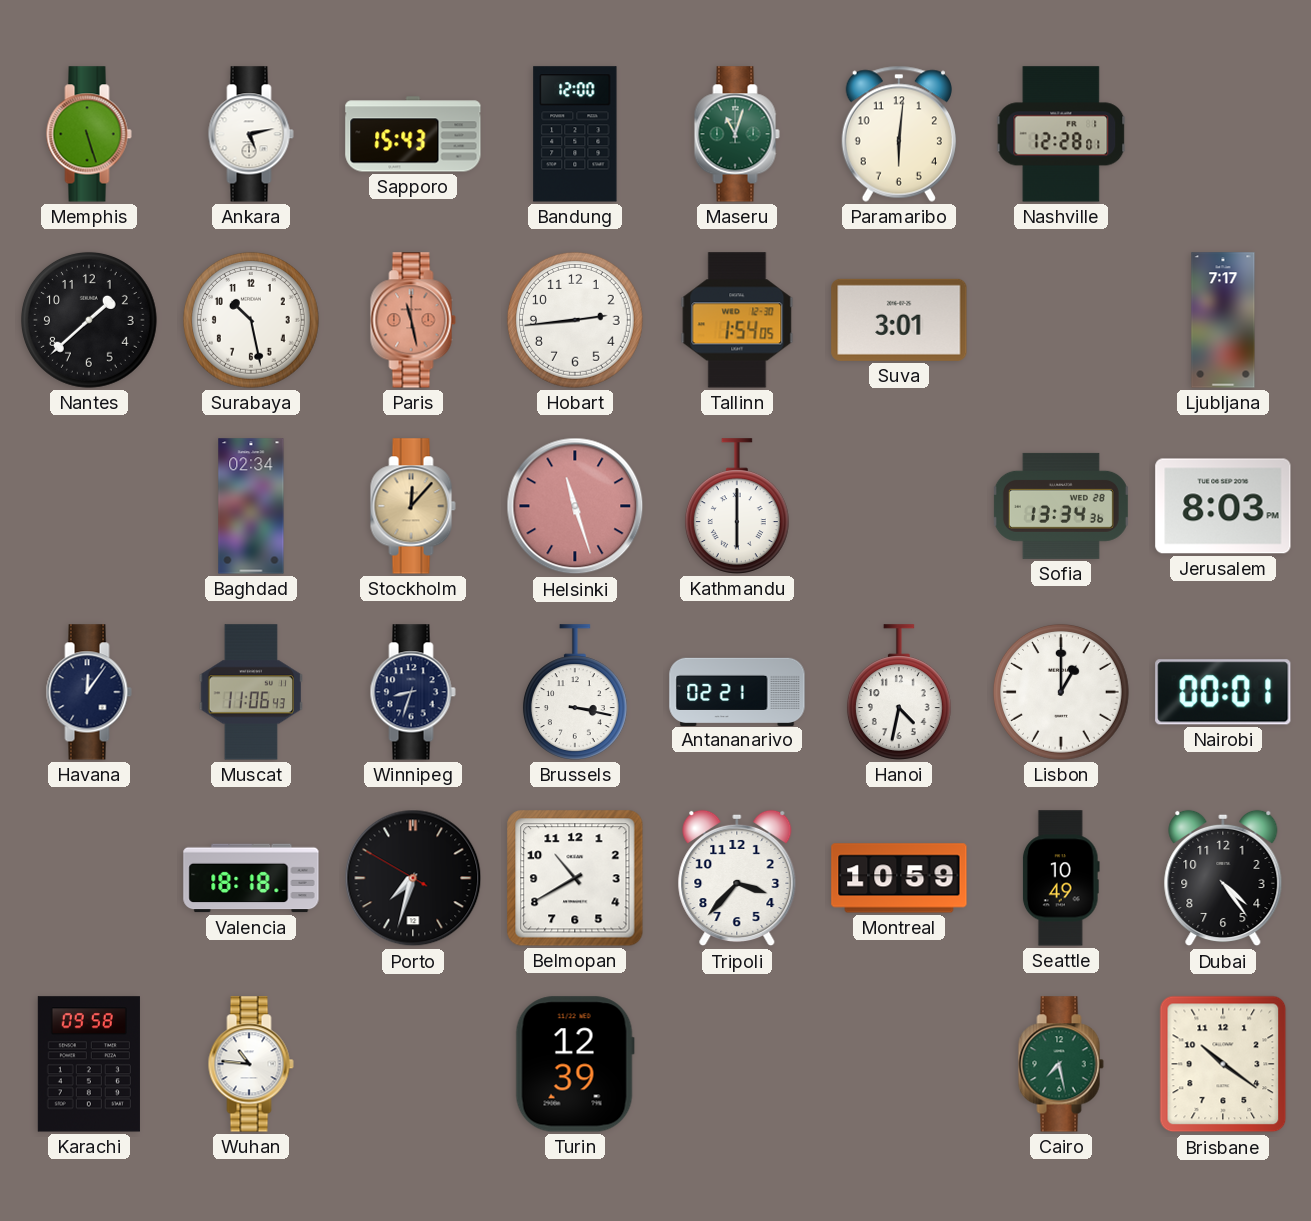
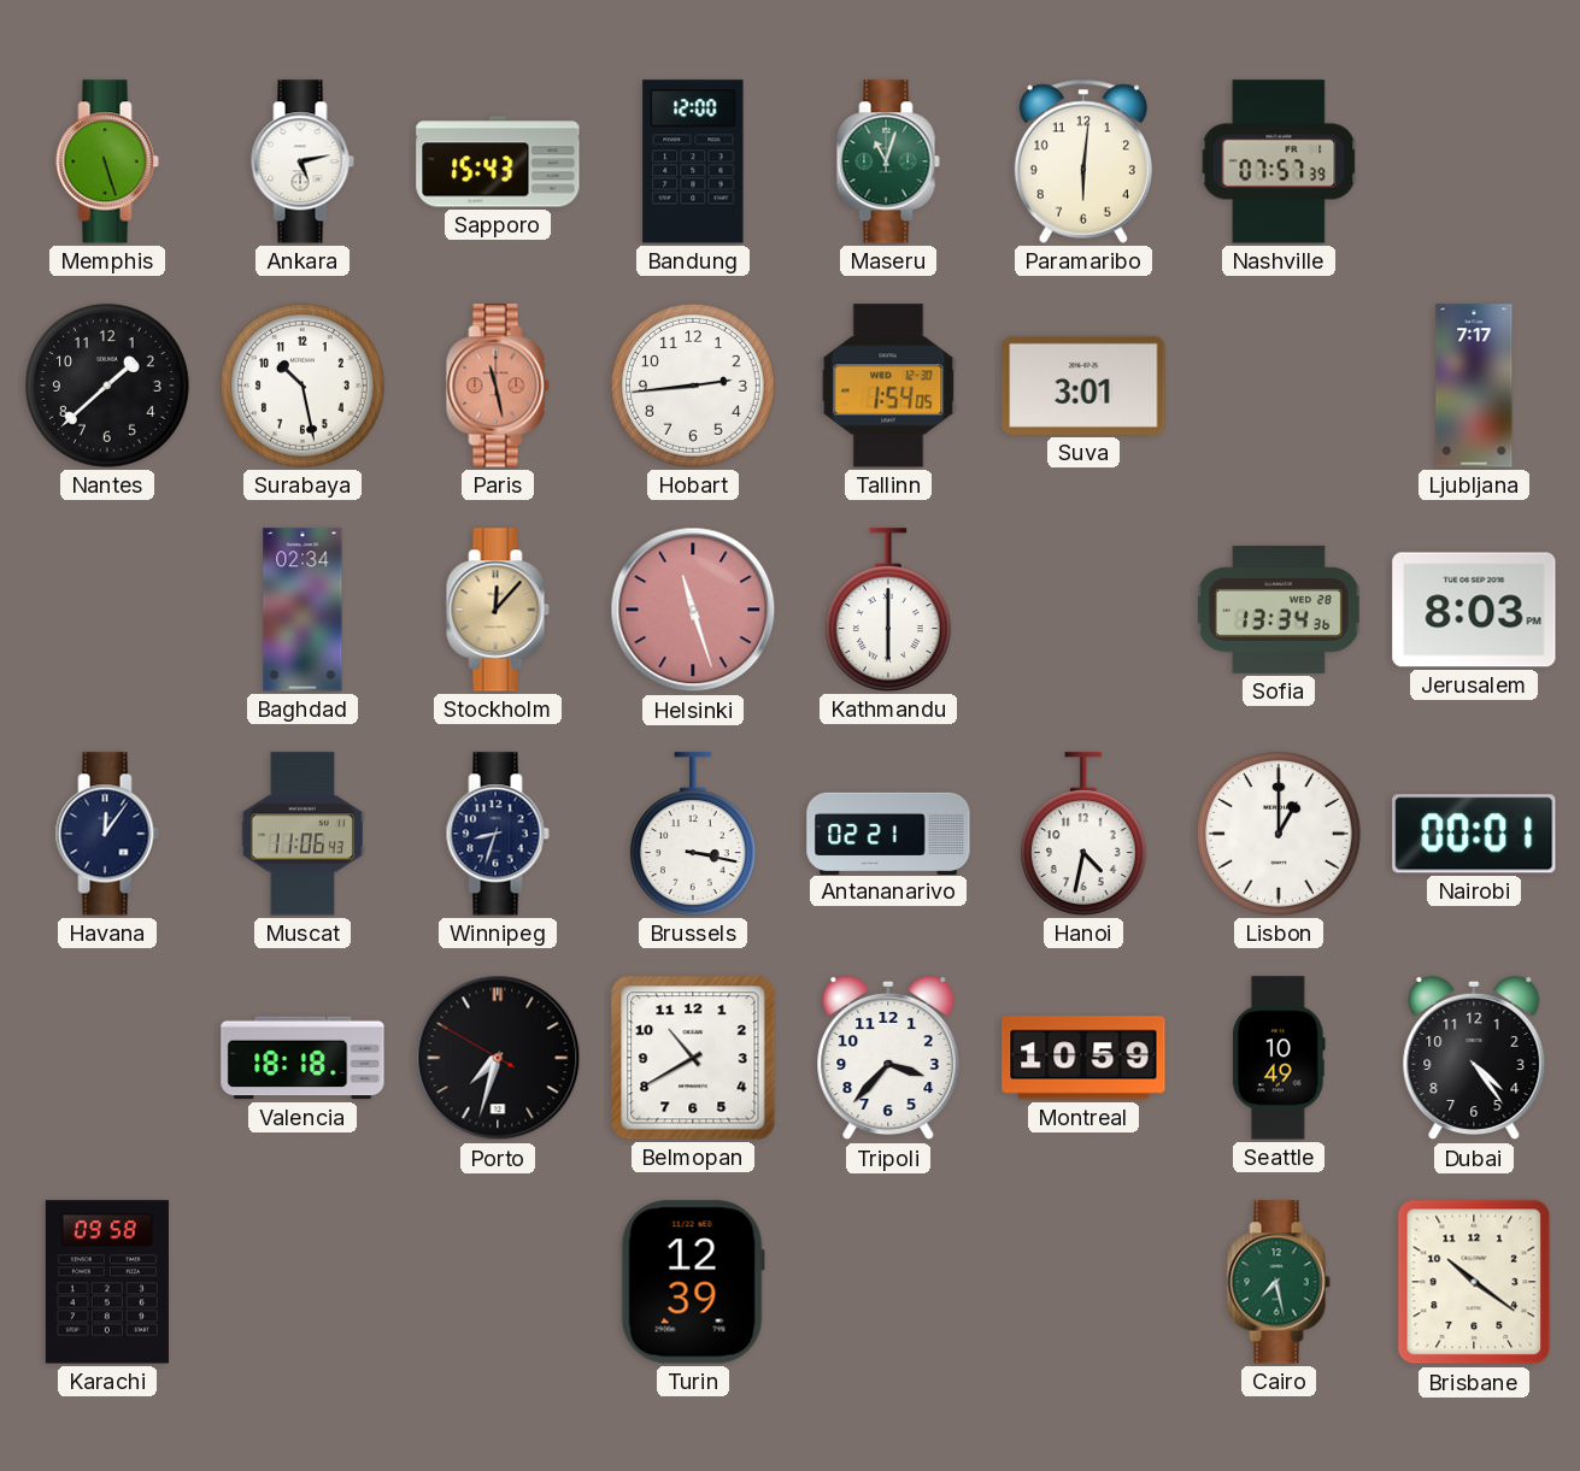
Nashville: 12:28 -> 07:57
Wuhan: 10:46 -> none
